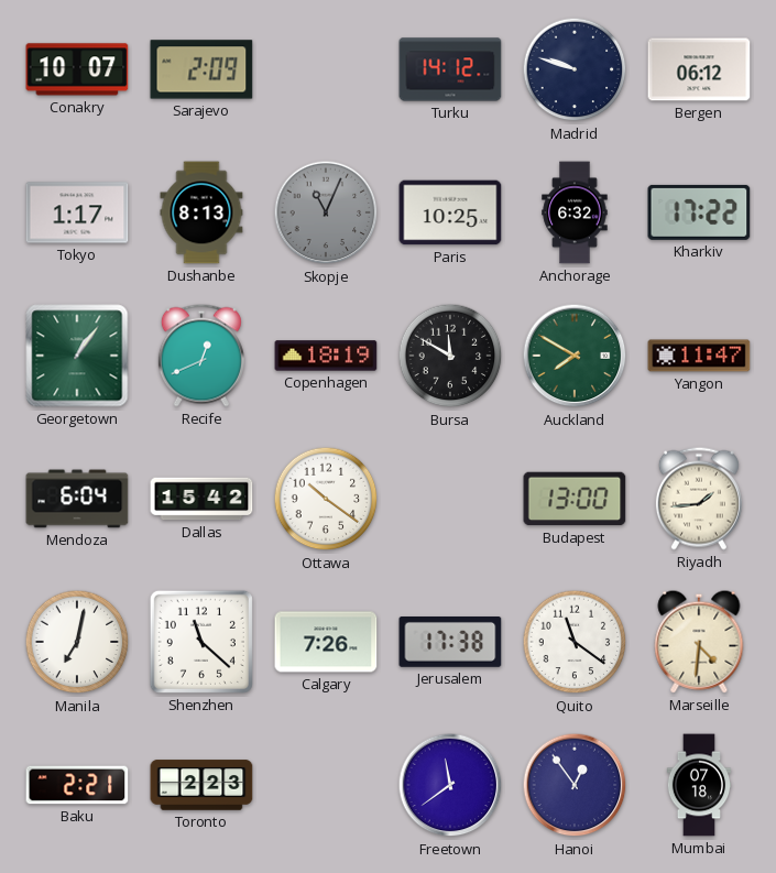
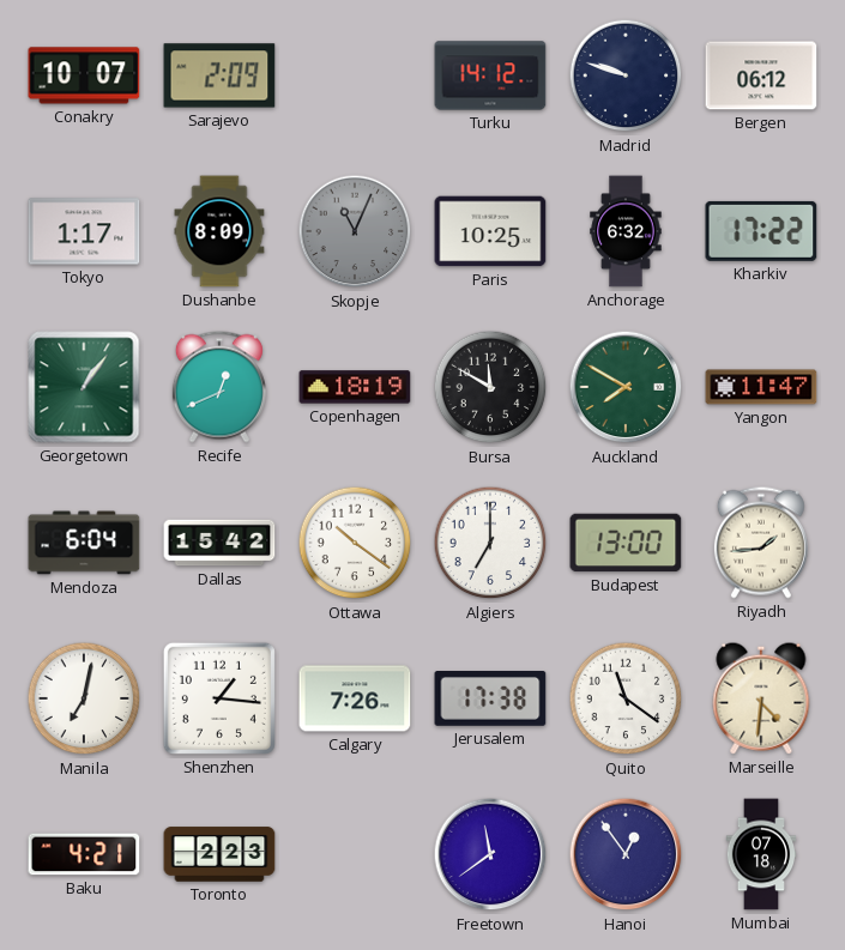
Dushanbe: 8:13 -> 8:09
Algiers: none -> 7:00
Shenzhen: 11:22 -> 1:16
Baku: 2:21 -> 4:21
